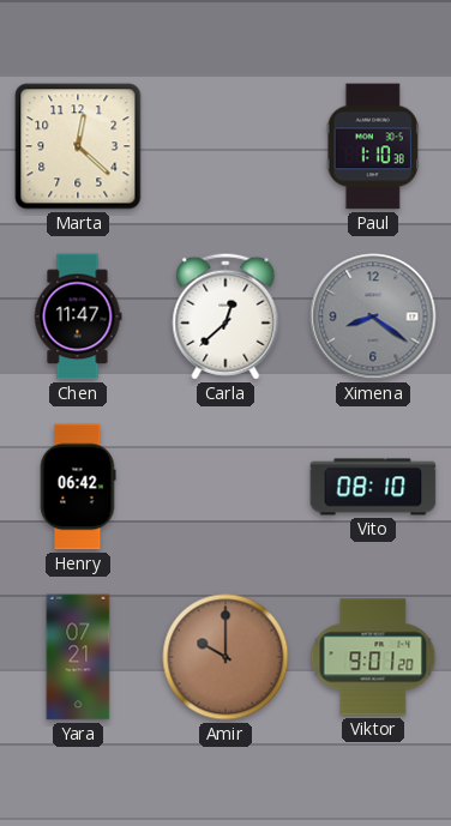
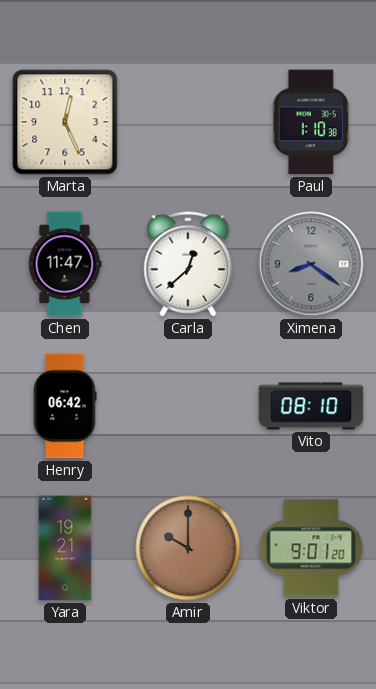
Marta: 12:22 -> 12:26
Yara: 07:21 -> 19:21
